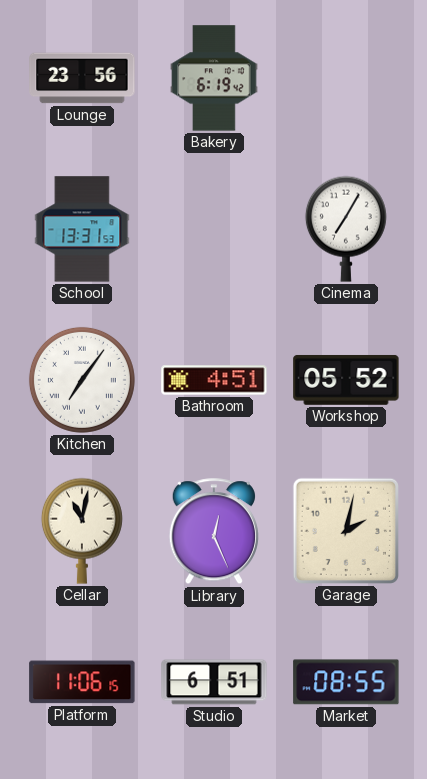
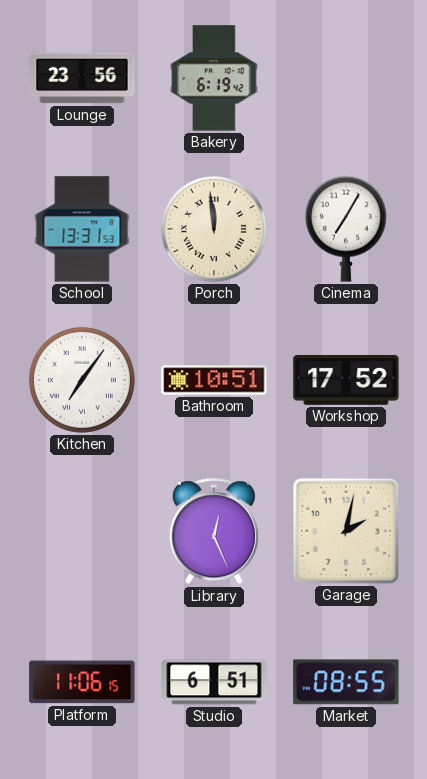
Porch: none -> 11:59
Bathroom: 4:51 -> 10:51
Workshop: 05:52 -> 17:52
Cellar: 11:02 -> none
